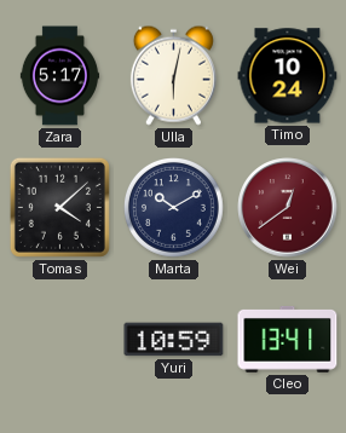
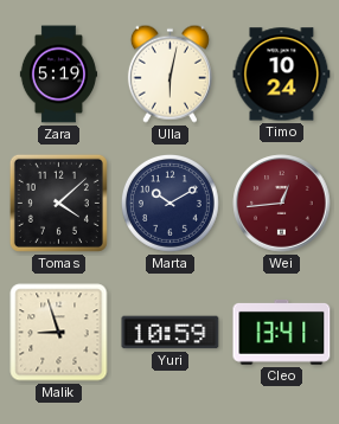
Zara: 5:17 -> 5:19
Wei: 12:39 -> 12:44
Malik: none -> 8:57
